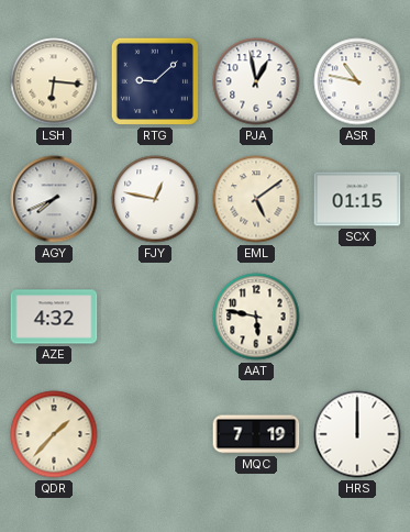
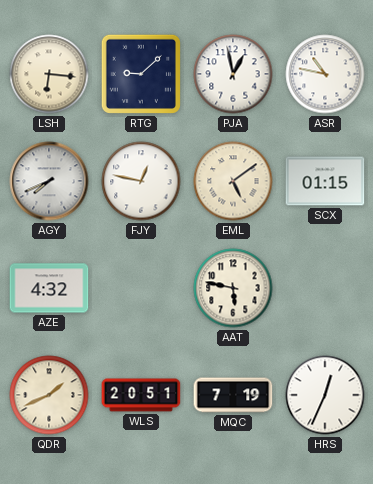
QDR: 1:37 -> 1:41
WLS: none -> 20:51
HRS: 12:00 -> 12:34
